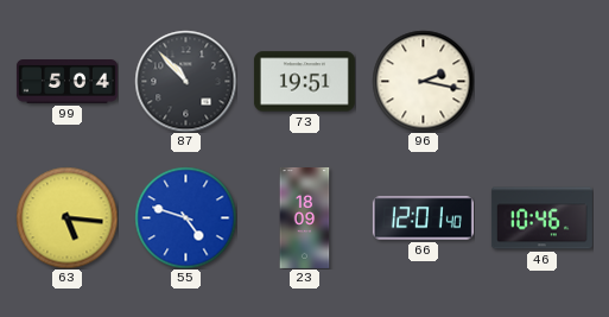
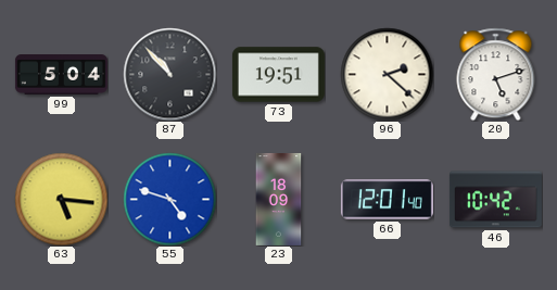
96: 2:17 -> 2:22
20: none -> 5:12
46: 10:46 -> 10:42
